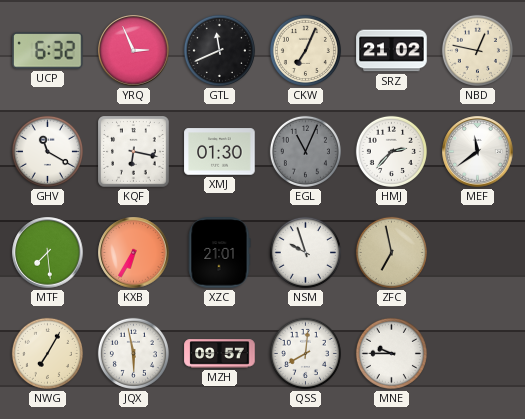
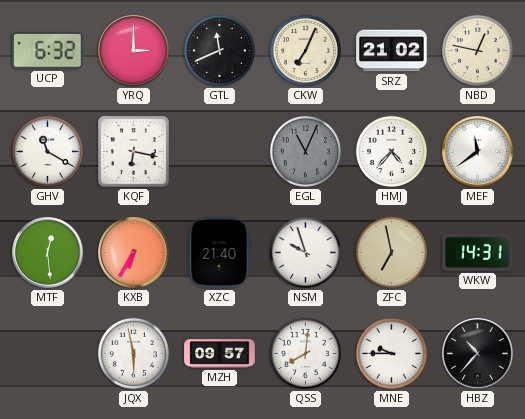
YRQ: 2:56 -> 3:00
XMJ: 01:30 -> none
HMJ: 2:37 -> 4:37
MTF: 7:29 -> 12:29
XZC: 21:01 -> 21:40
WKW: none -> 14:31
NWG: 7:05 -> none
HBZ: none -> 10:37
